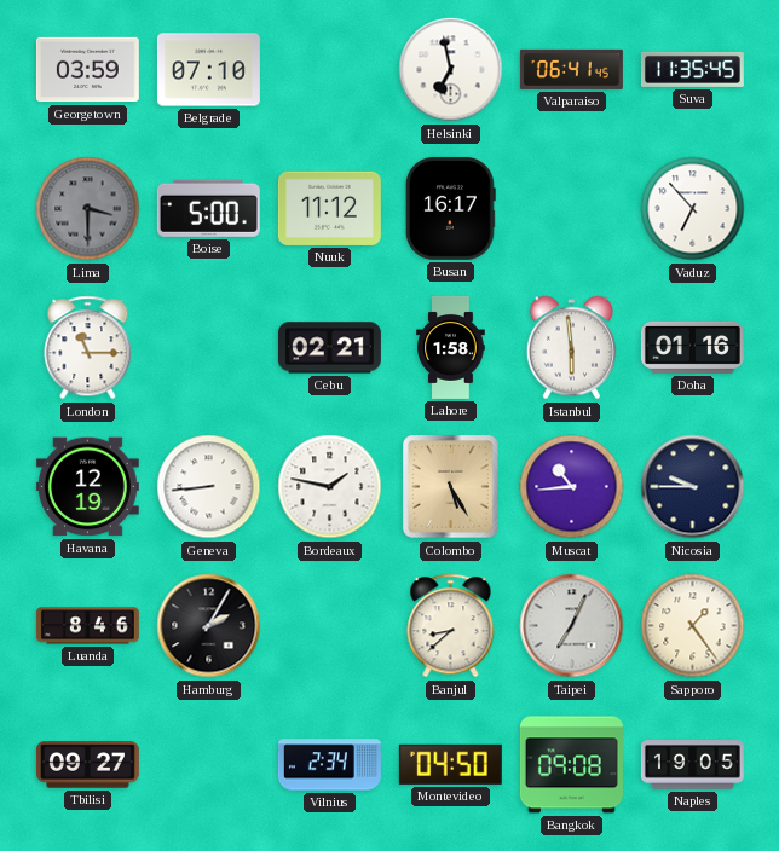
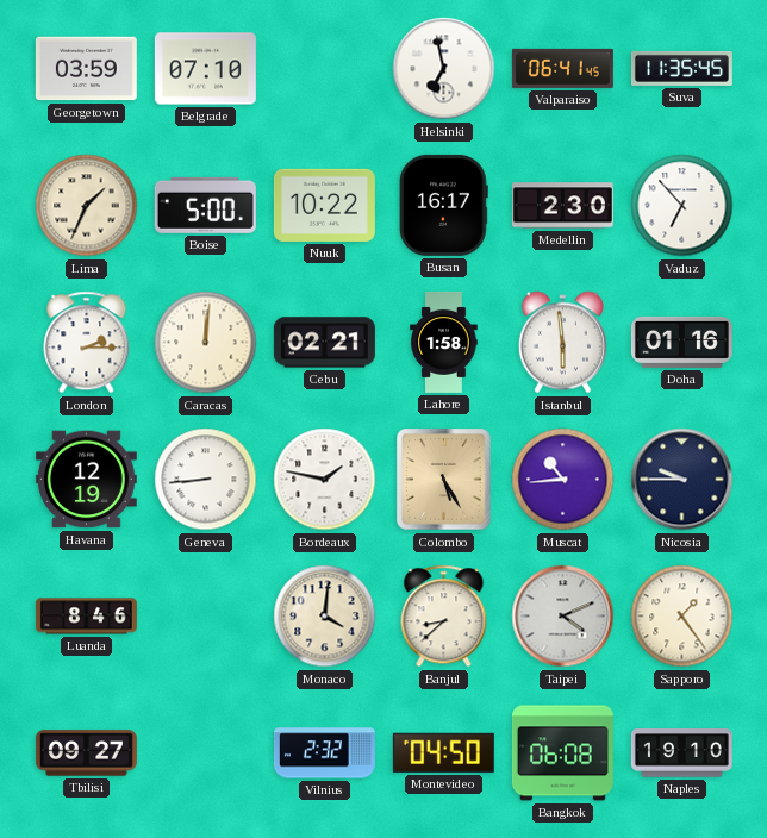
Lima: 3:30 -> 1:34
Lima dial: grey -> cream
Nuuk: 11:12 -> 10:22
Medellin: none -> 2:30
London: 11:15 -> 2:15
Caracas: none -> 12:01
Hamburg: 2:05 -> none
Monaco: none -> 4:01
Taipei: 7:04 -> 4:11
Vilnius: 2:34 -> 2:32
Bangkok: 09:08 -> 06:08
Naples: 19:05 -> 19:10
